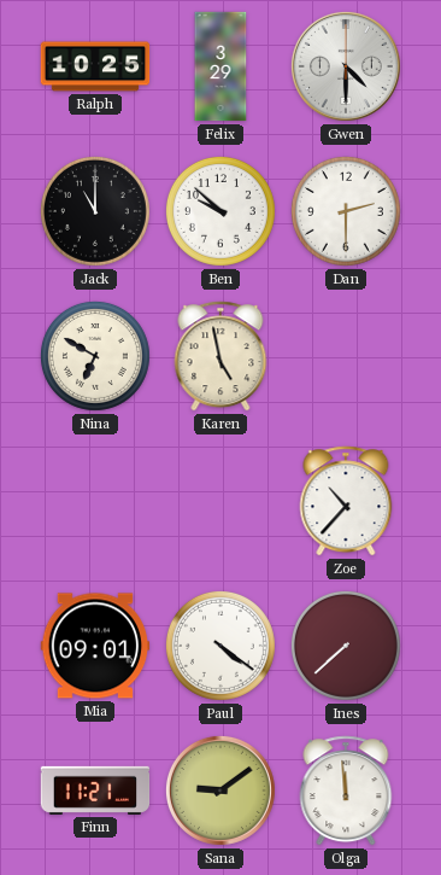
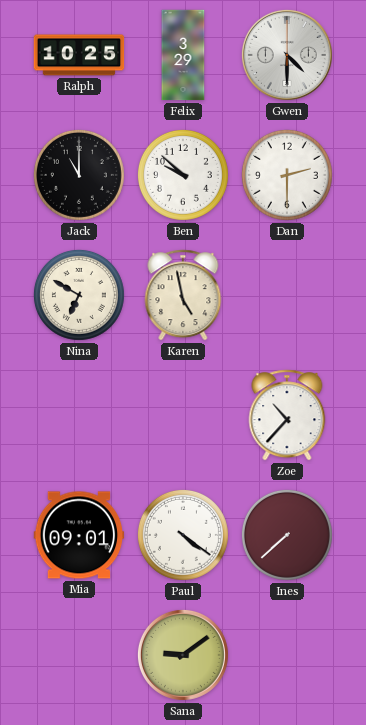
Finn: 11:21 -> none
Olga: 11:59 -> none
